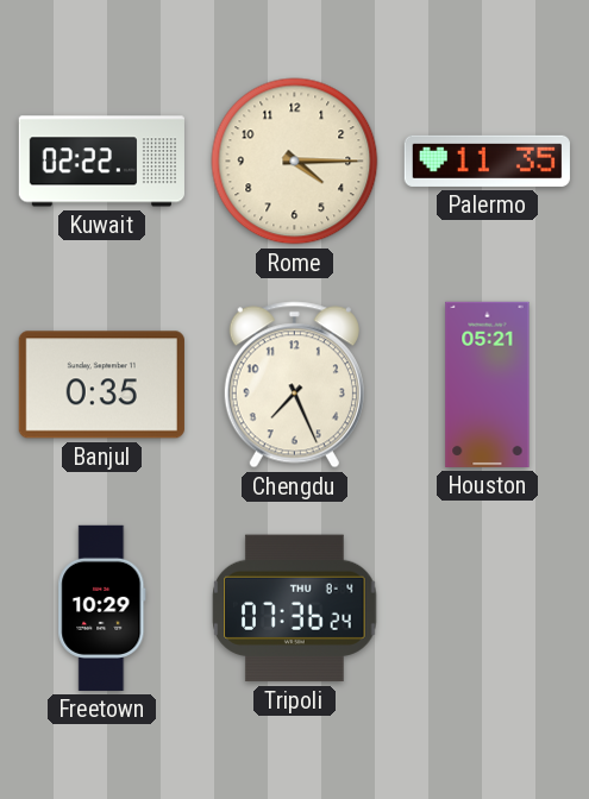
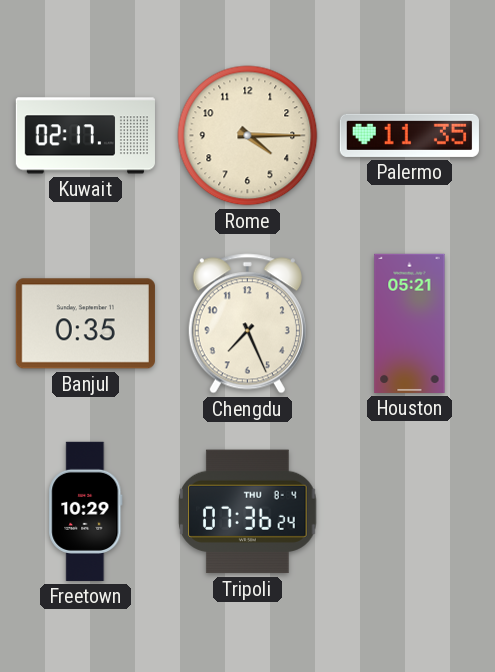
Kuwait: 02:22 -> 02:17
